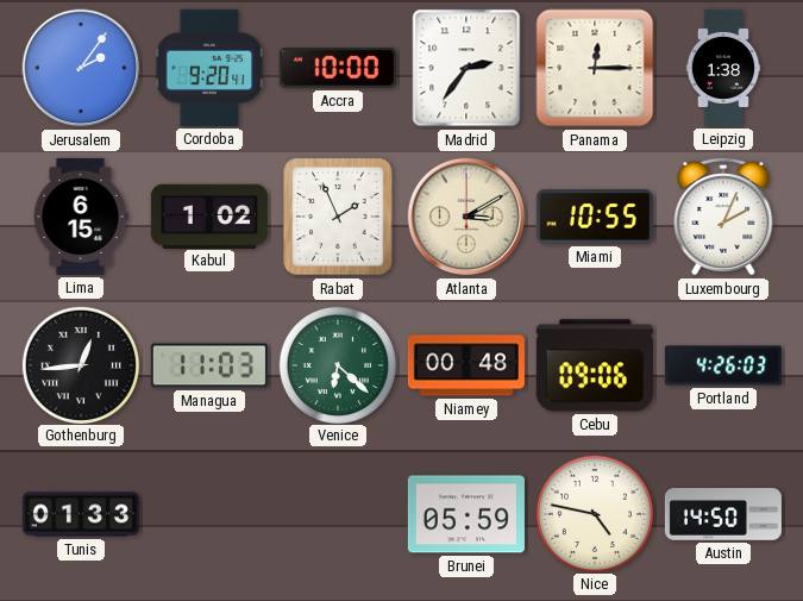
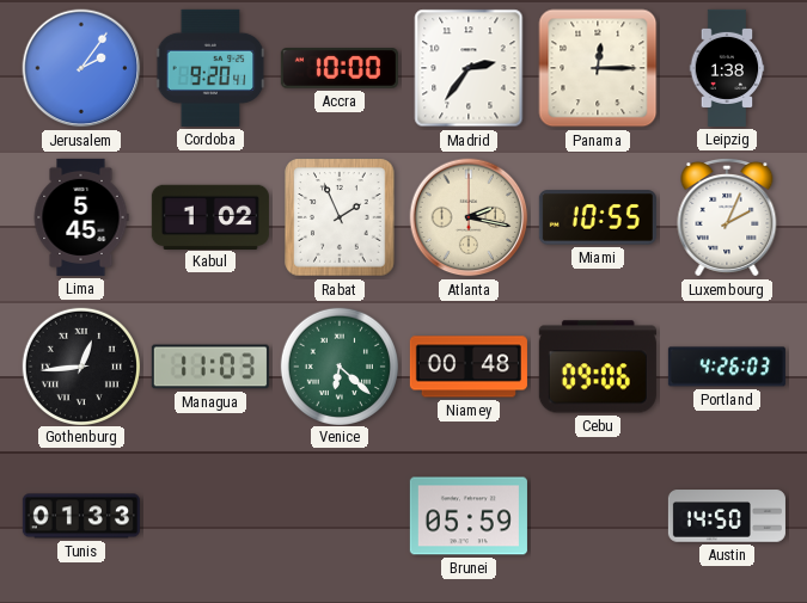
Lima: 6:15 -> 5:45
Atlanta: 3:10 -> 2:17
Nice: 4:47 -> none
